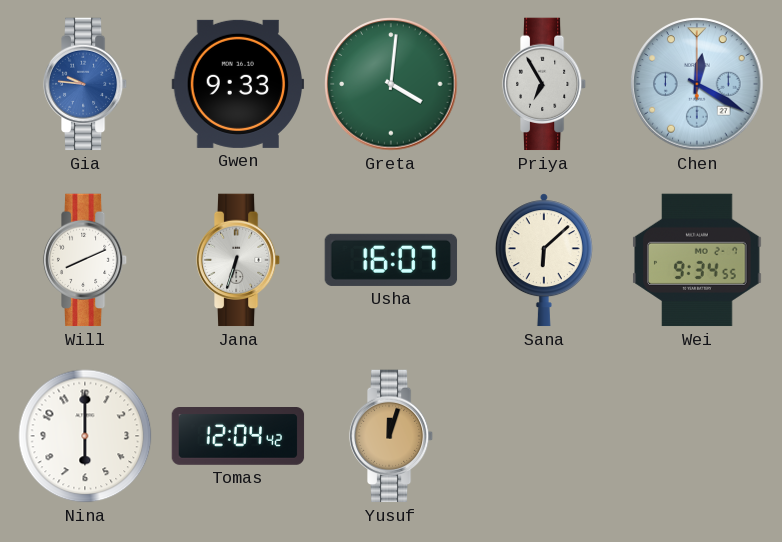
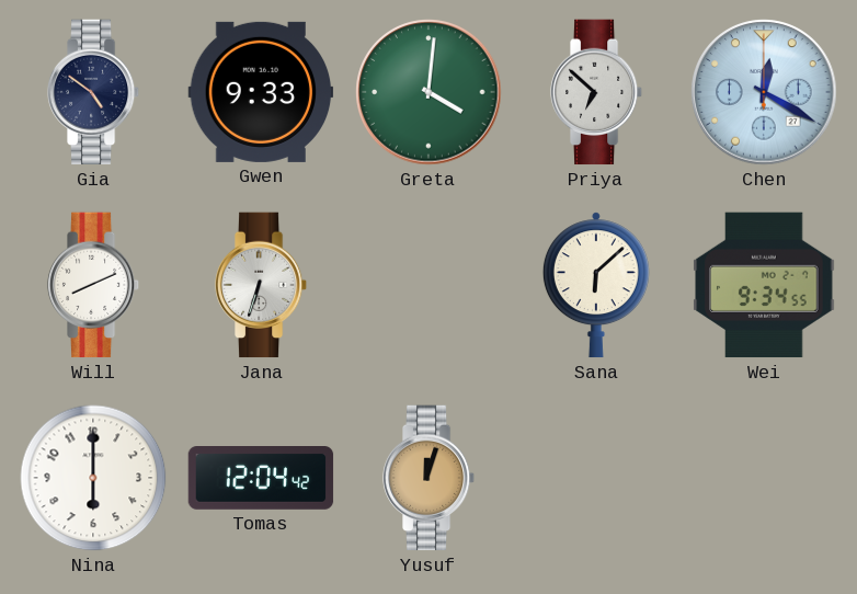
Gia: 9:46 -> 4:51
Gia dial: blue -> navy
Priya: 6:55 -> 6:52
Usha: 16:07 -> none
